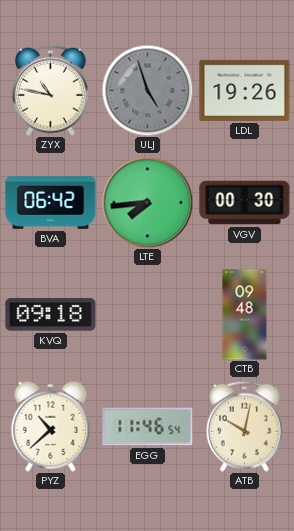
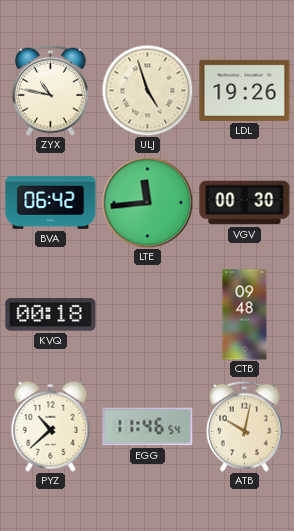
ULJ dial: grey -> cream
LTE: 7:44 -> 11:44
KVQ: 09:18 -> 00:18
